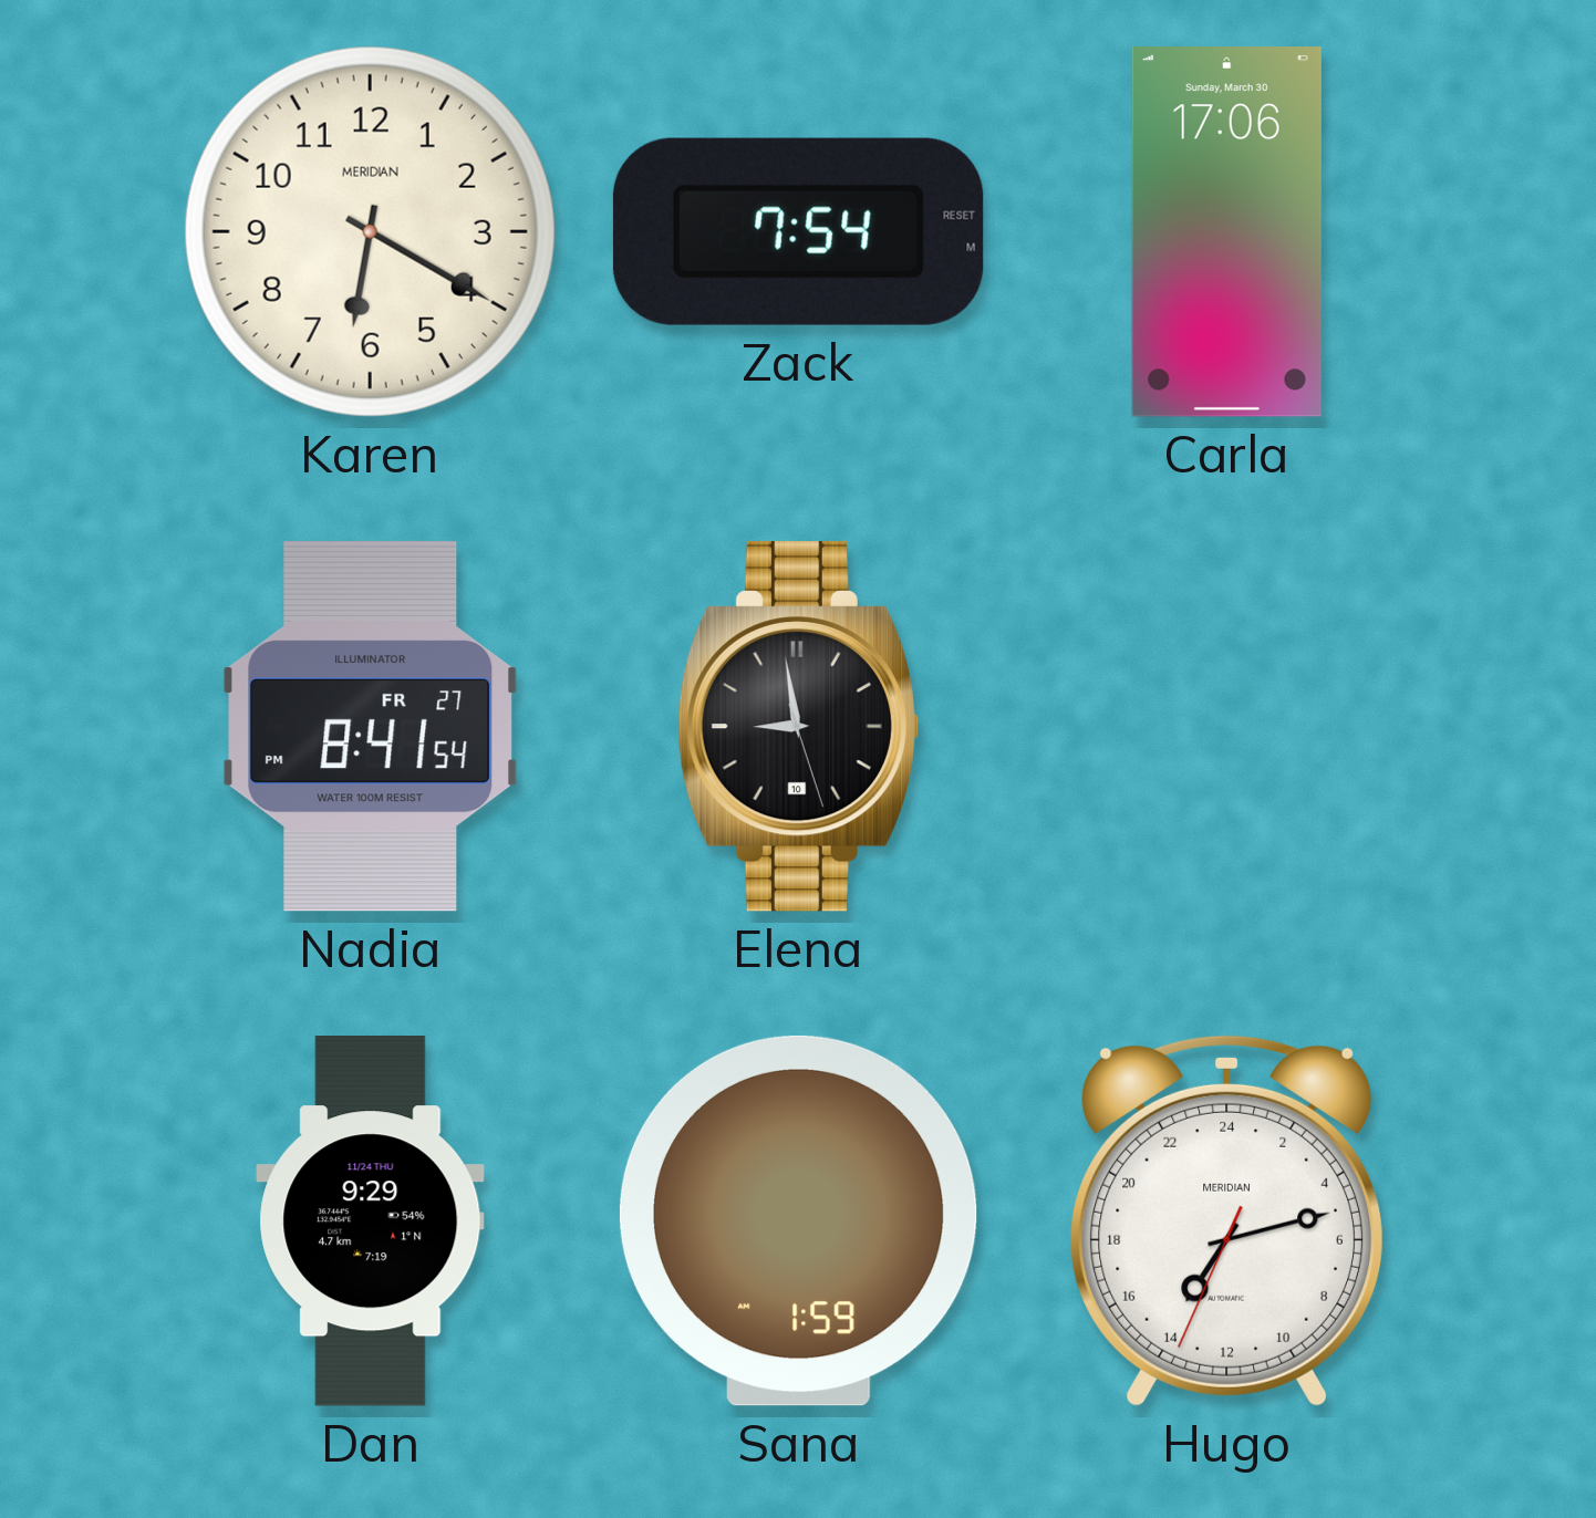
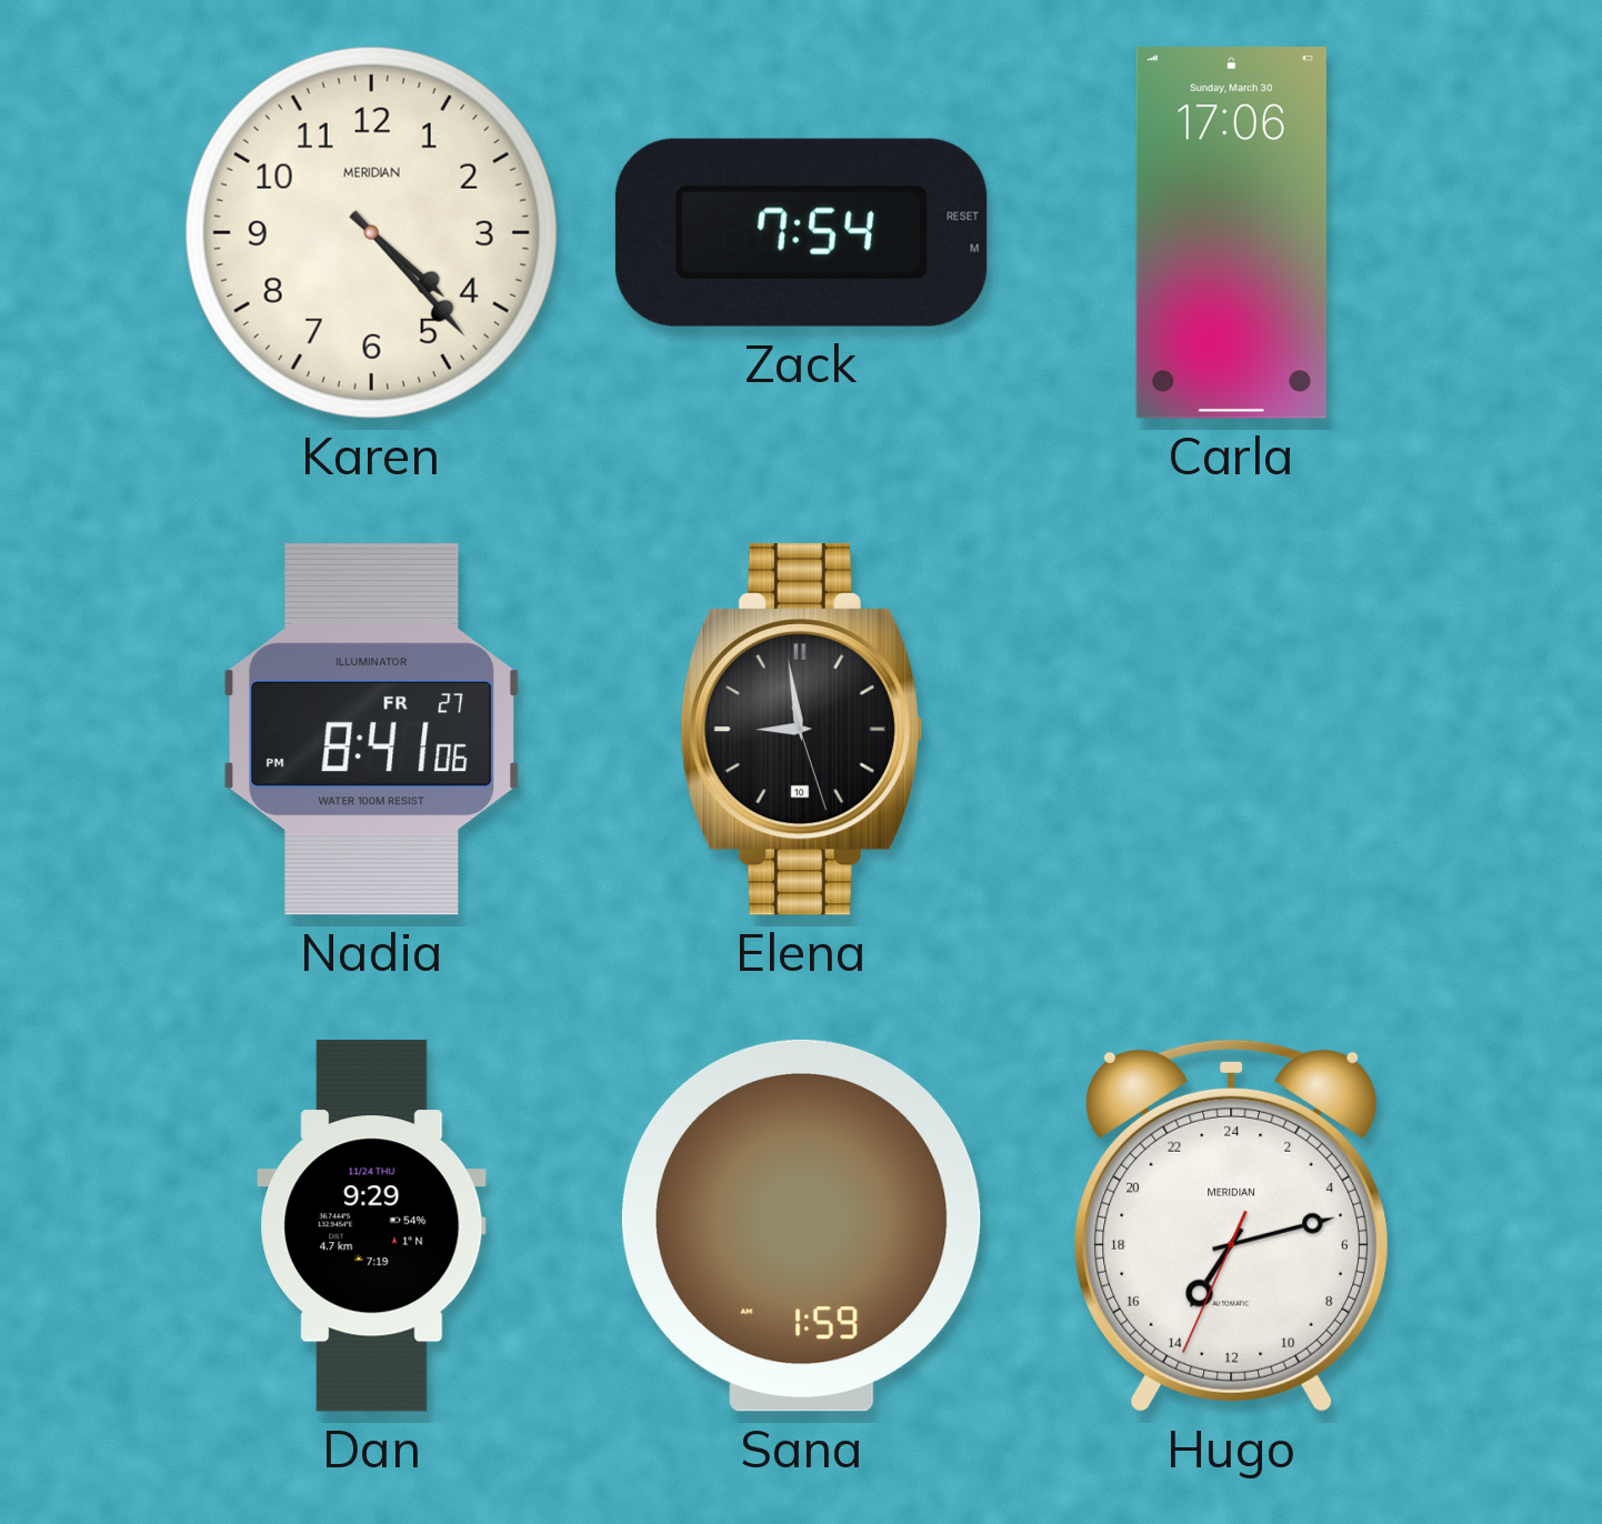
Karen: 6:20 -> 4:23
Nadia: 8:41:54 PM -> 8:41:06 PM
